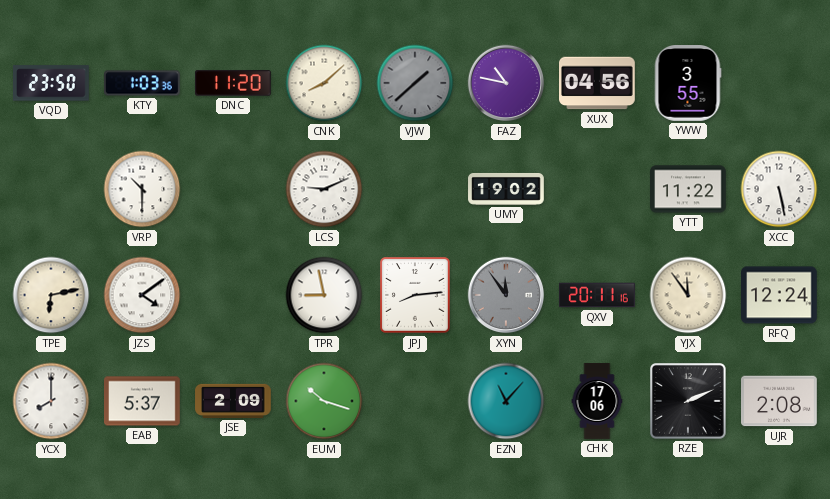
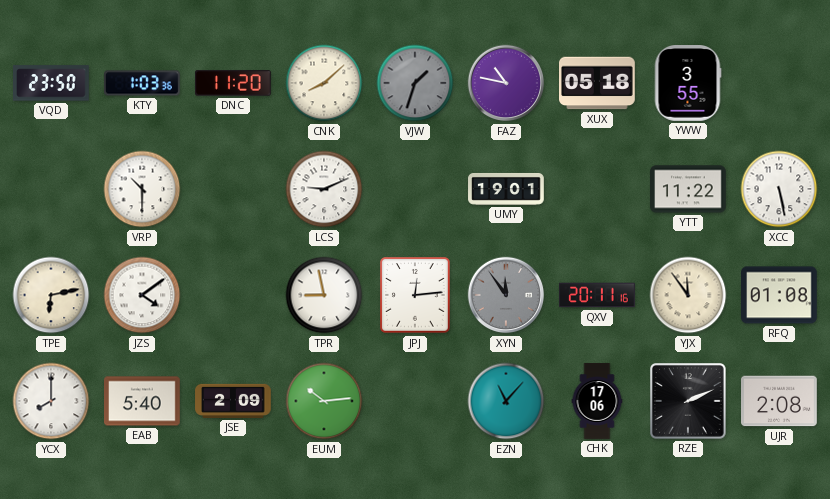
VJW: 1:38 -> 1:33
XUX: 04:56 -> 05:18
UMY: 19:02 -> 19:01
JPJ: 8:14 -> 12:14
RFQ: 12:24 -> 01:08
EAB: 5:37 -> 5:40
EUM: 10:18 -> 10:14
